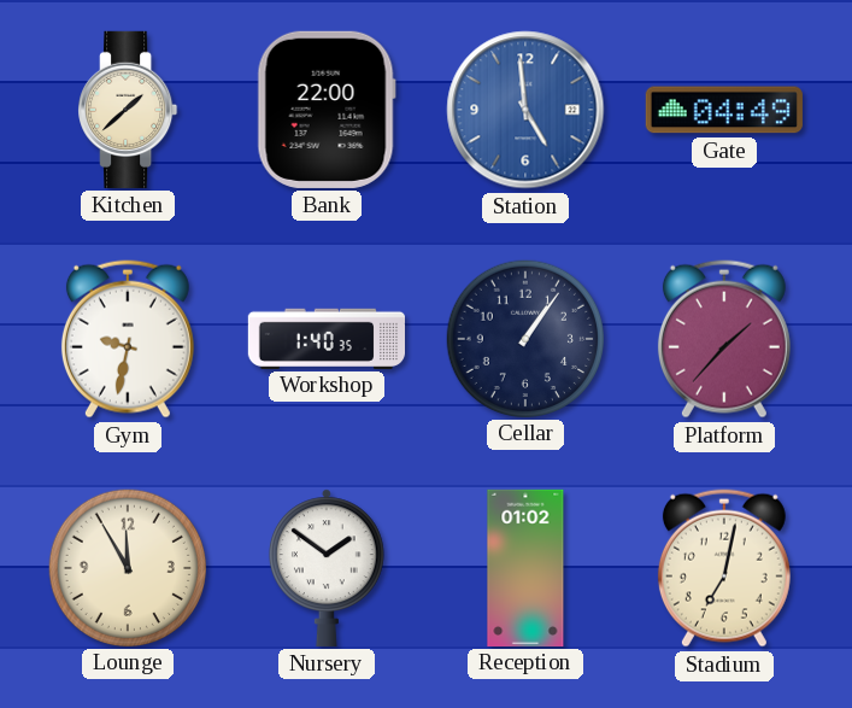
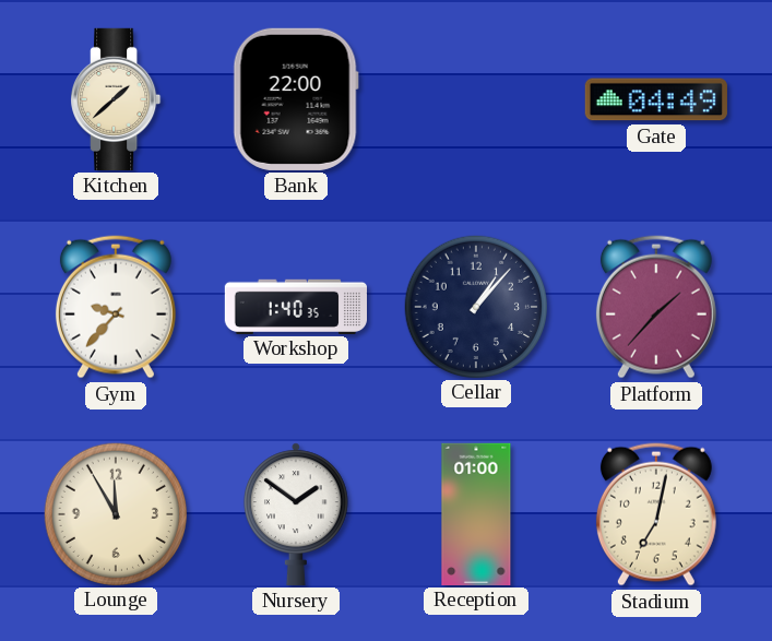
Station: 4:59 -> none
Gym: 9:32 -> 9:37
Cellar: 1:06 -> 1:07
Reception: 01:02 -> 01:00
